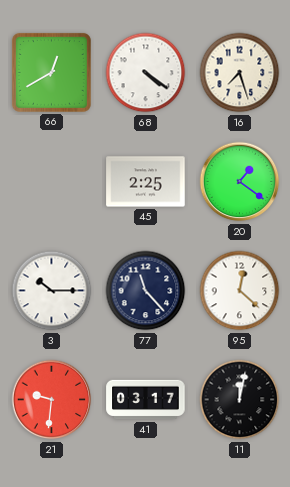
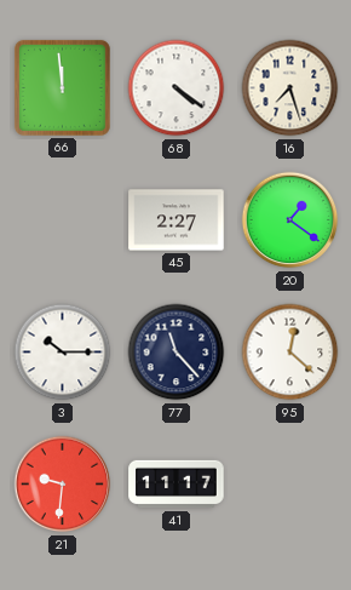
66: 12:40 -> 11:59
45: 2:25 -> 2:27
41: 03:17 -> 11:17
11: 12:02 -> none
